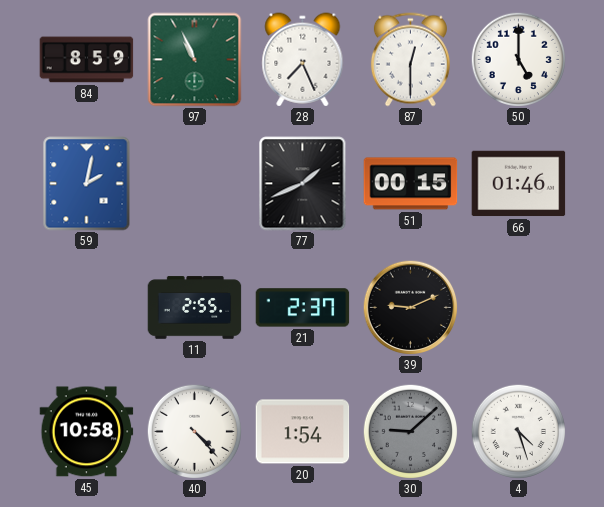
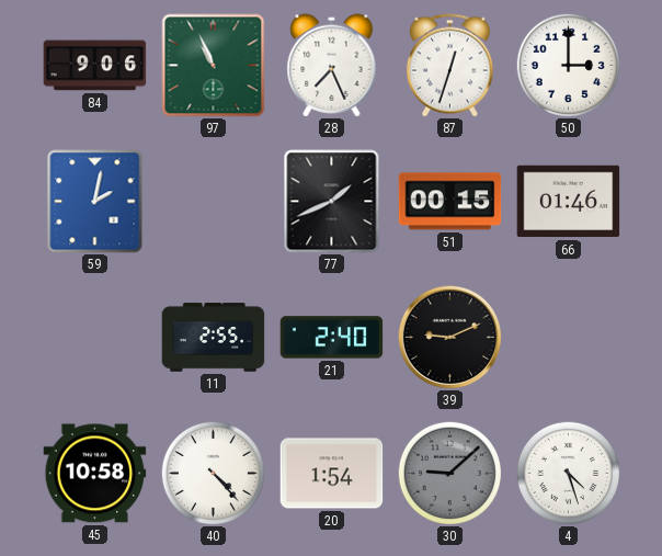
84: 8:59 -> 9:06
87: 12:30 -> 12:33
50: 5:00 -> 3:00
21: 2:37 -> 2:40
